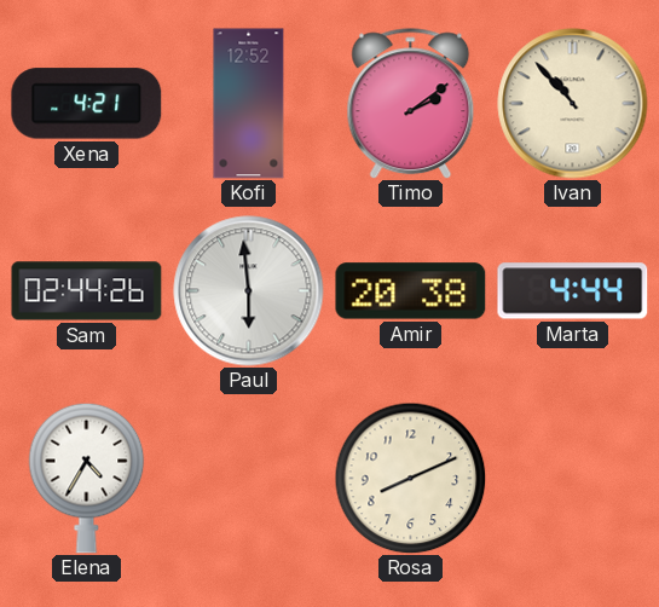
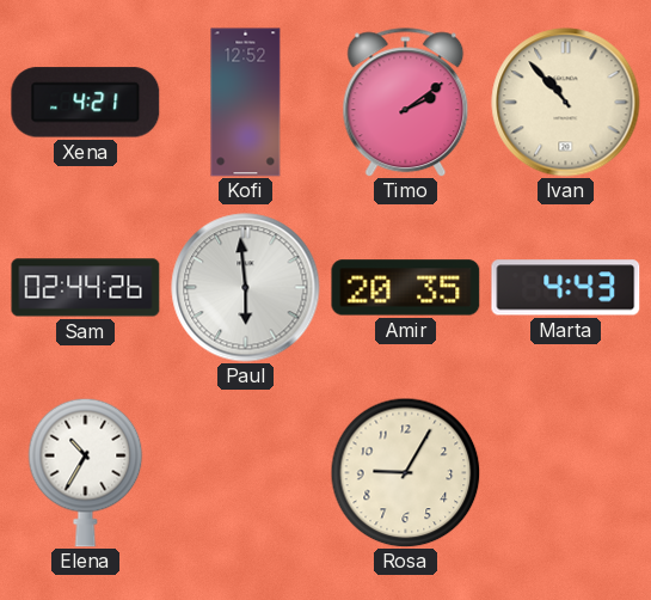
Amir: 20:38 -> 20:35
Marta: 4:44 -> 4:43
Elena: 4:35 -> 10:35
Rosa: 8:11 -> 9:05
